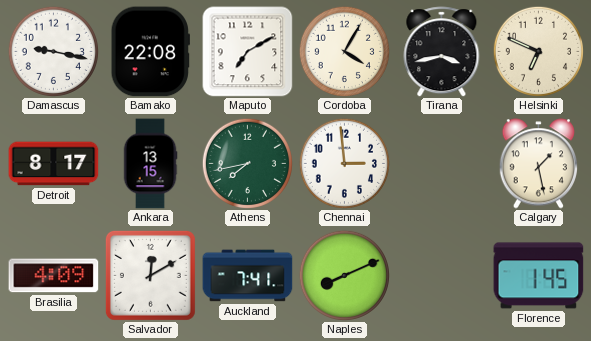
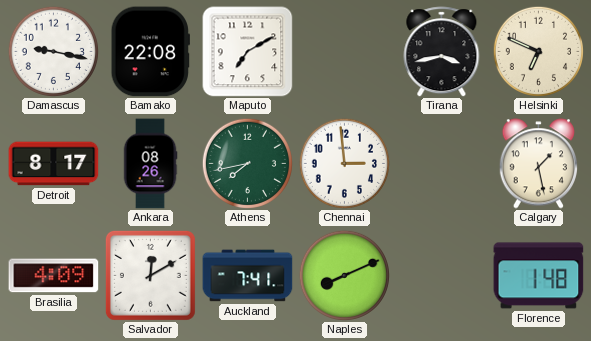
Cordoba: 4:05 -> none
Ankara: 13:15 -> 08:26
Florence: 1:45 -> 1:48
